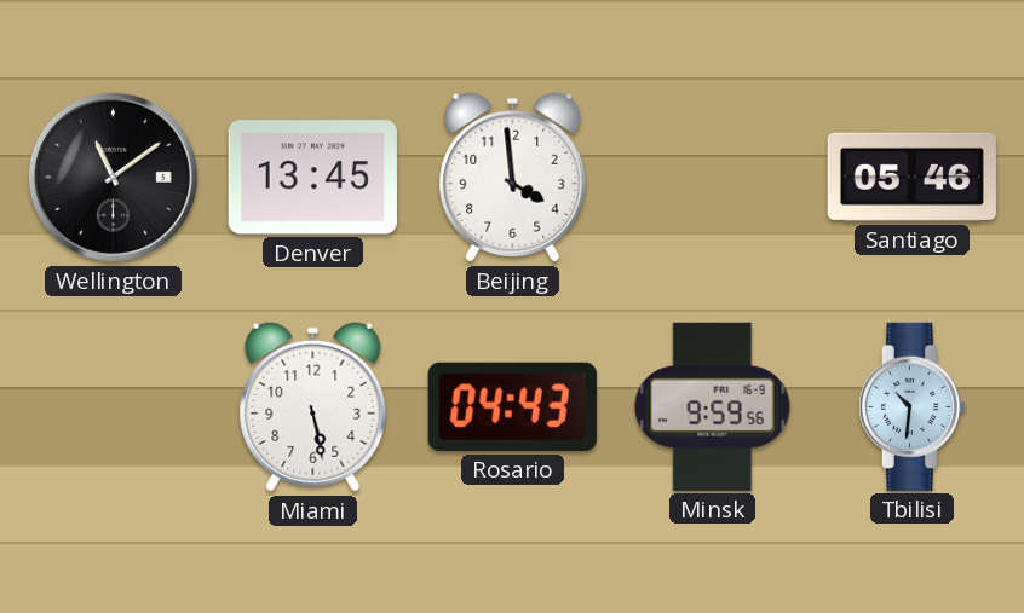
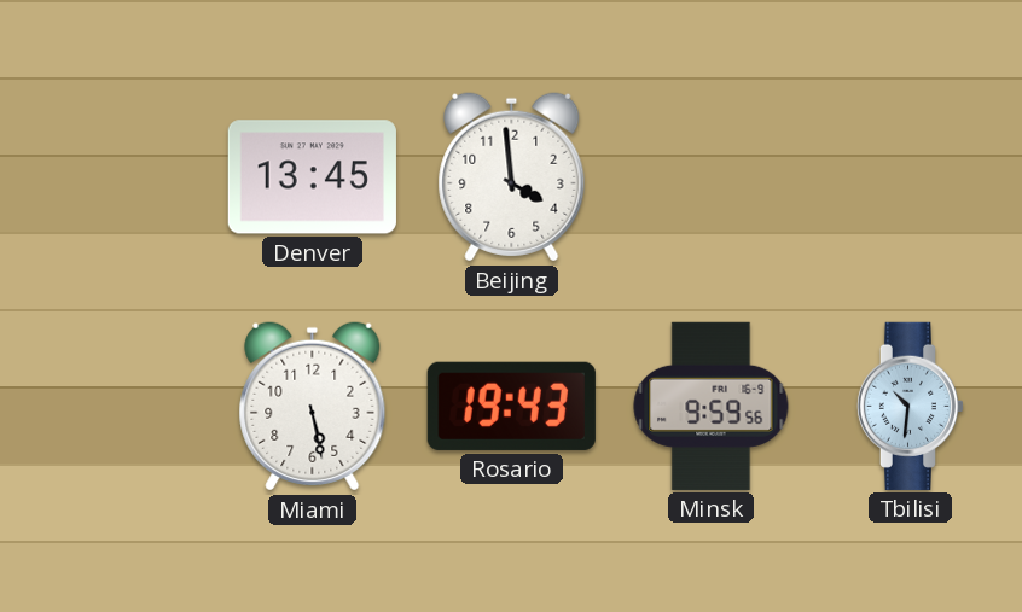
Wellington: 11:09 -> none
Santiago: 05:46 -> none
Rosario: 04:43 -> 19:43
